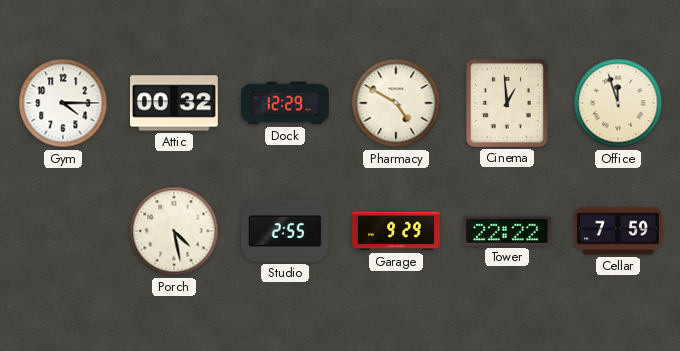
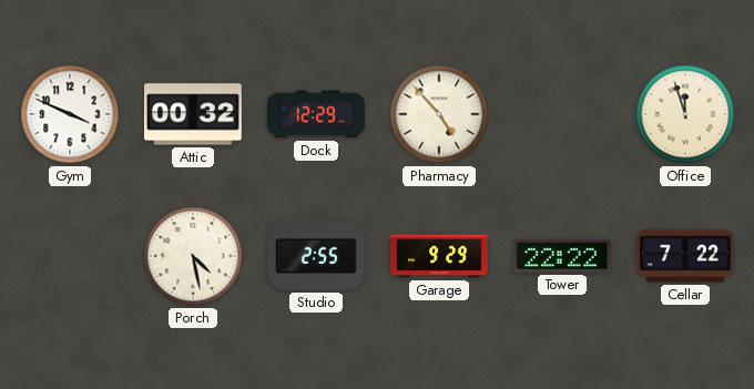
Gym: 4:15 -> 3:49
Pharmacy: 4:50 -> 4:53
Cinema: 12:59 -> none
Cellar: 7:59 -> 7:22
